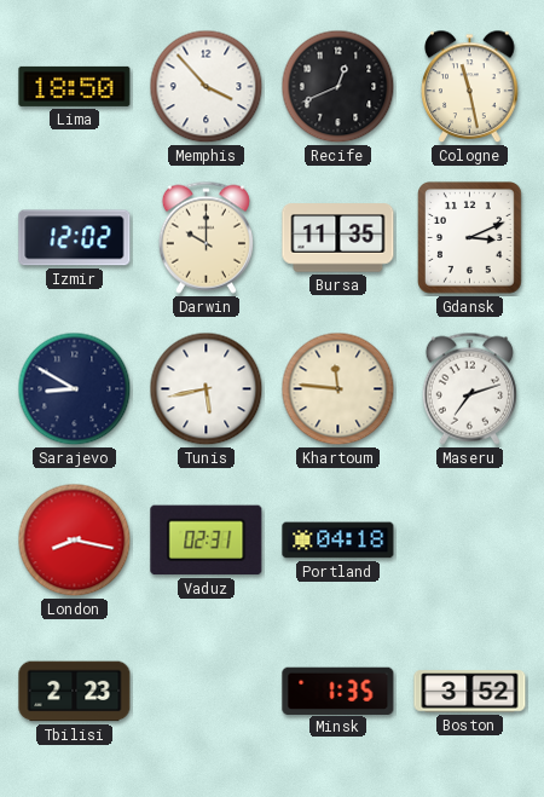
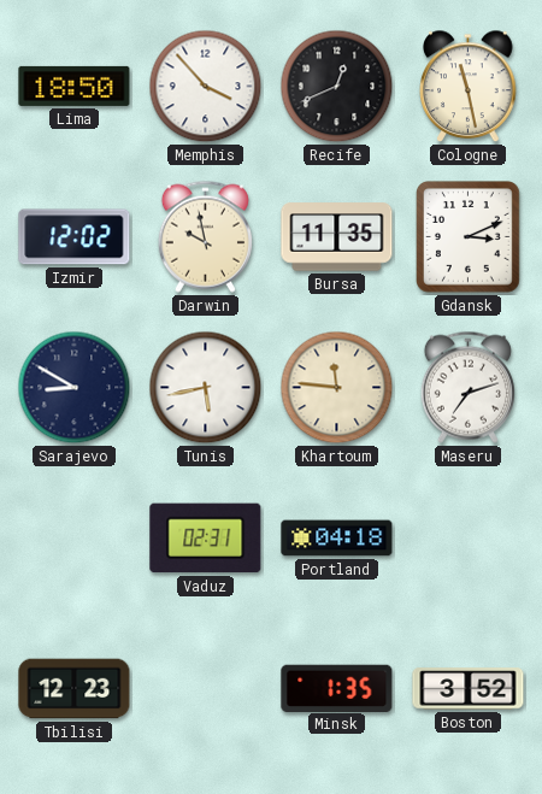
Darwin: 10:00 -> 9:58
London: 8:17 -> none
Tbilisi: 2:23 -> 12:23
